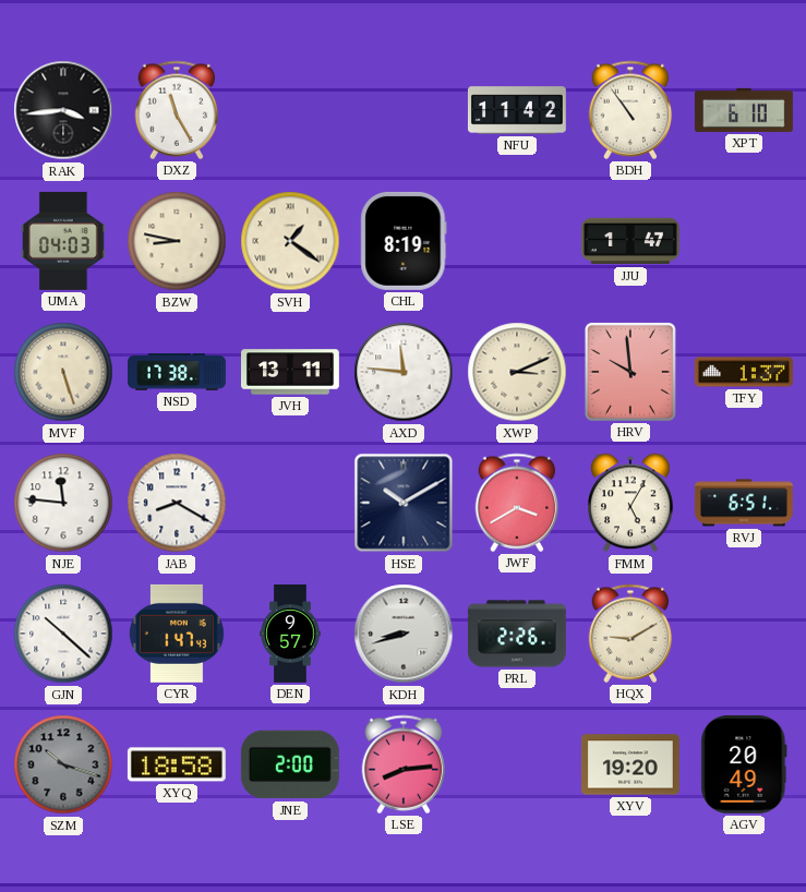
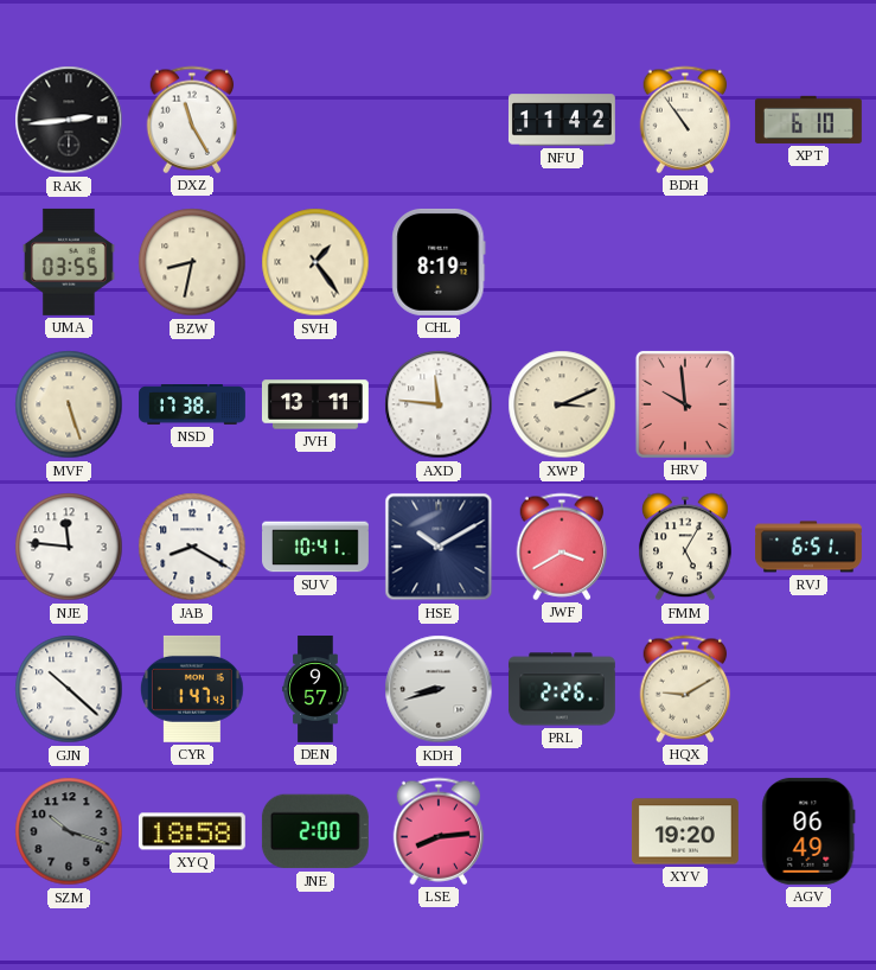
RAK: 3:44 -> 2:44
UMA: 04:03 -> 03:55
BZW: 8:47 -> 8:32
SVH: 1:21 -> 1:24
JJU: 1:47 -> none
TFY: 1:37 -> none
SUV: none -> 10:41
AGV: 20:49 -> 06:49
